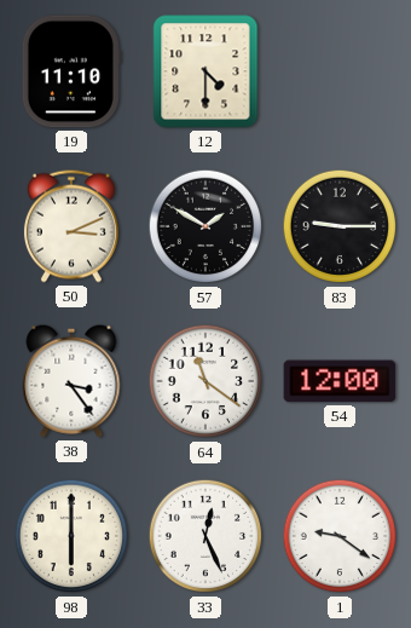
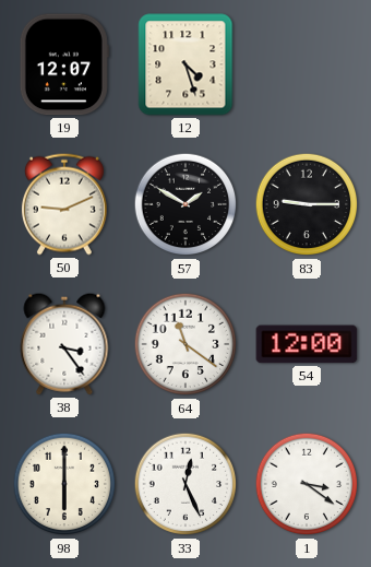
19: 11:10 -> 12:07
12: 4:30 -> 4:27
50: 3:11 -> 9:11
1: 9:21 -> 3:21
